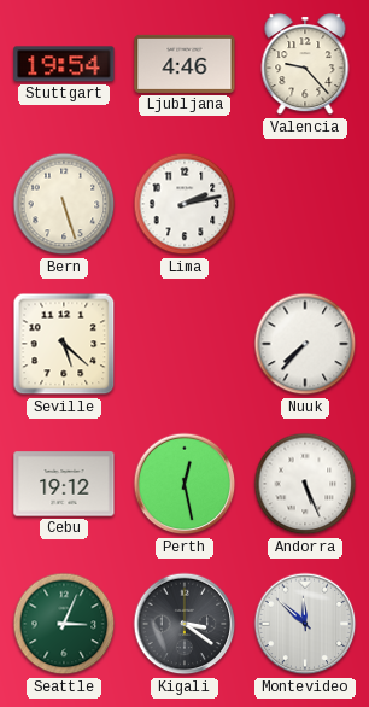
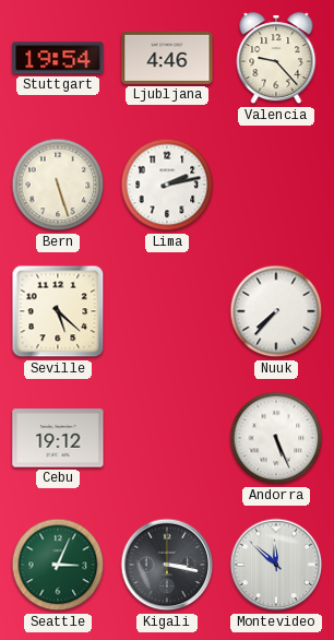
Perth: 12:28 -> none
Kigali: 3:21 -> 3:17
